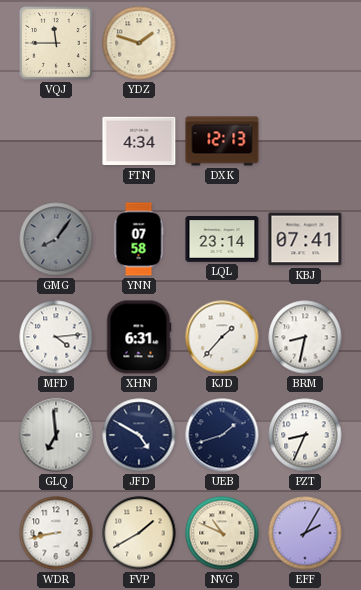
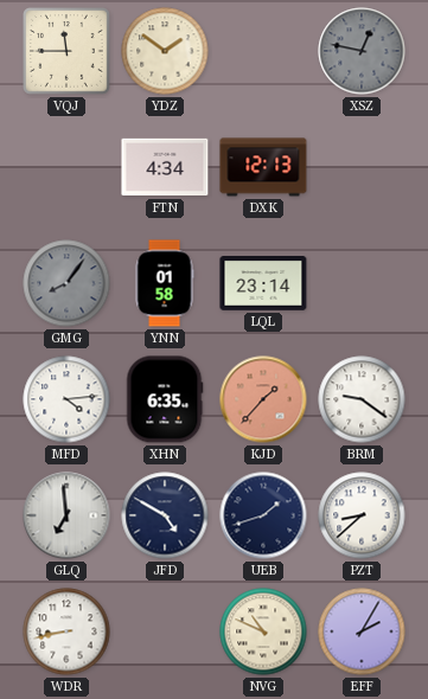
YDZ: 1:48 -> 1:51
XSZ: none -> 12:47
YNN: 07:58 -> 01:58
KBJ: 07:41 -> none
XHN: 6:31 -> 6:35
KJD dial: white -> salmon
BRM: 8:32 -> 9:21
PZT: 8:34 -> 8:38
FVP: 1:40 -> none
